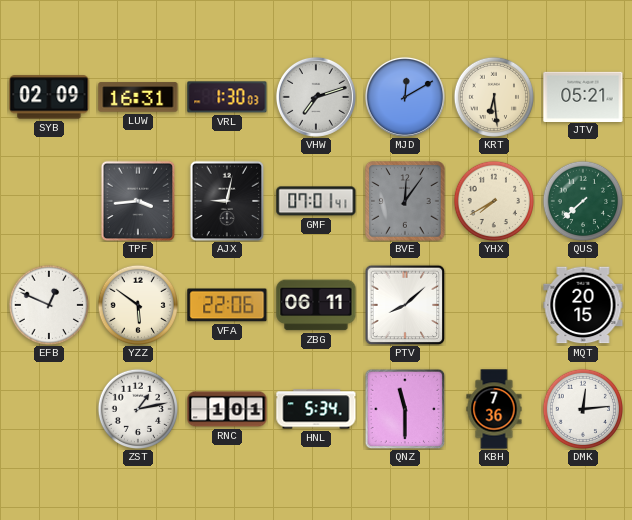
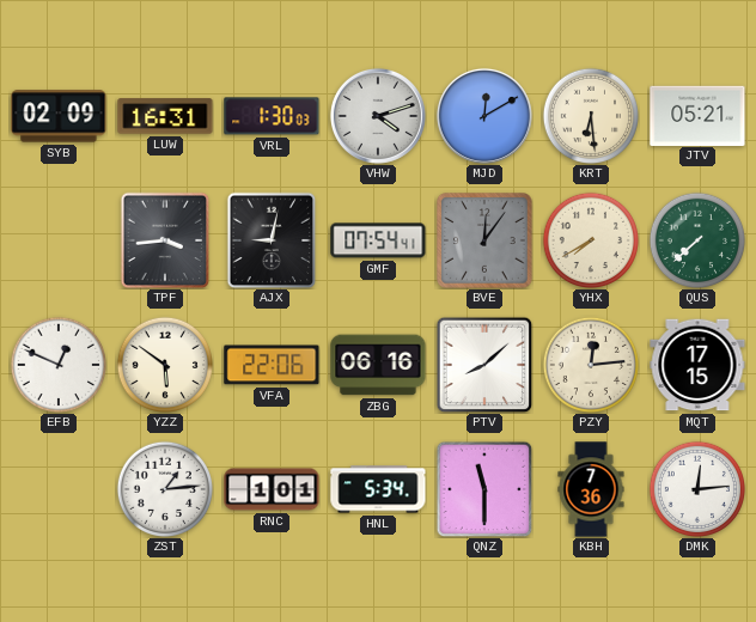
VHW: 7:12 -> 4:12
GMF: 07:01 -> 07:54
ZBG: 06:11 -> 06:16
PZY: none -> 12:14
MQT: 20:15 -> 17:15
ZST: 1:13 -> 1:14
